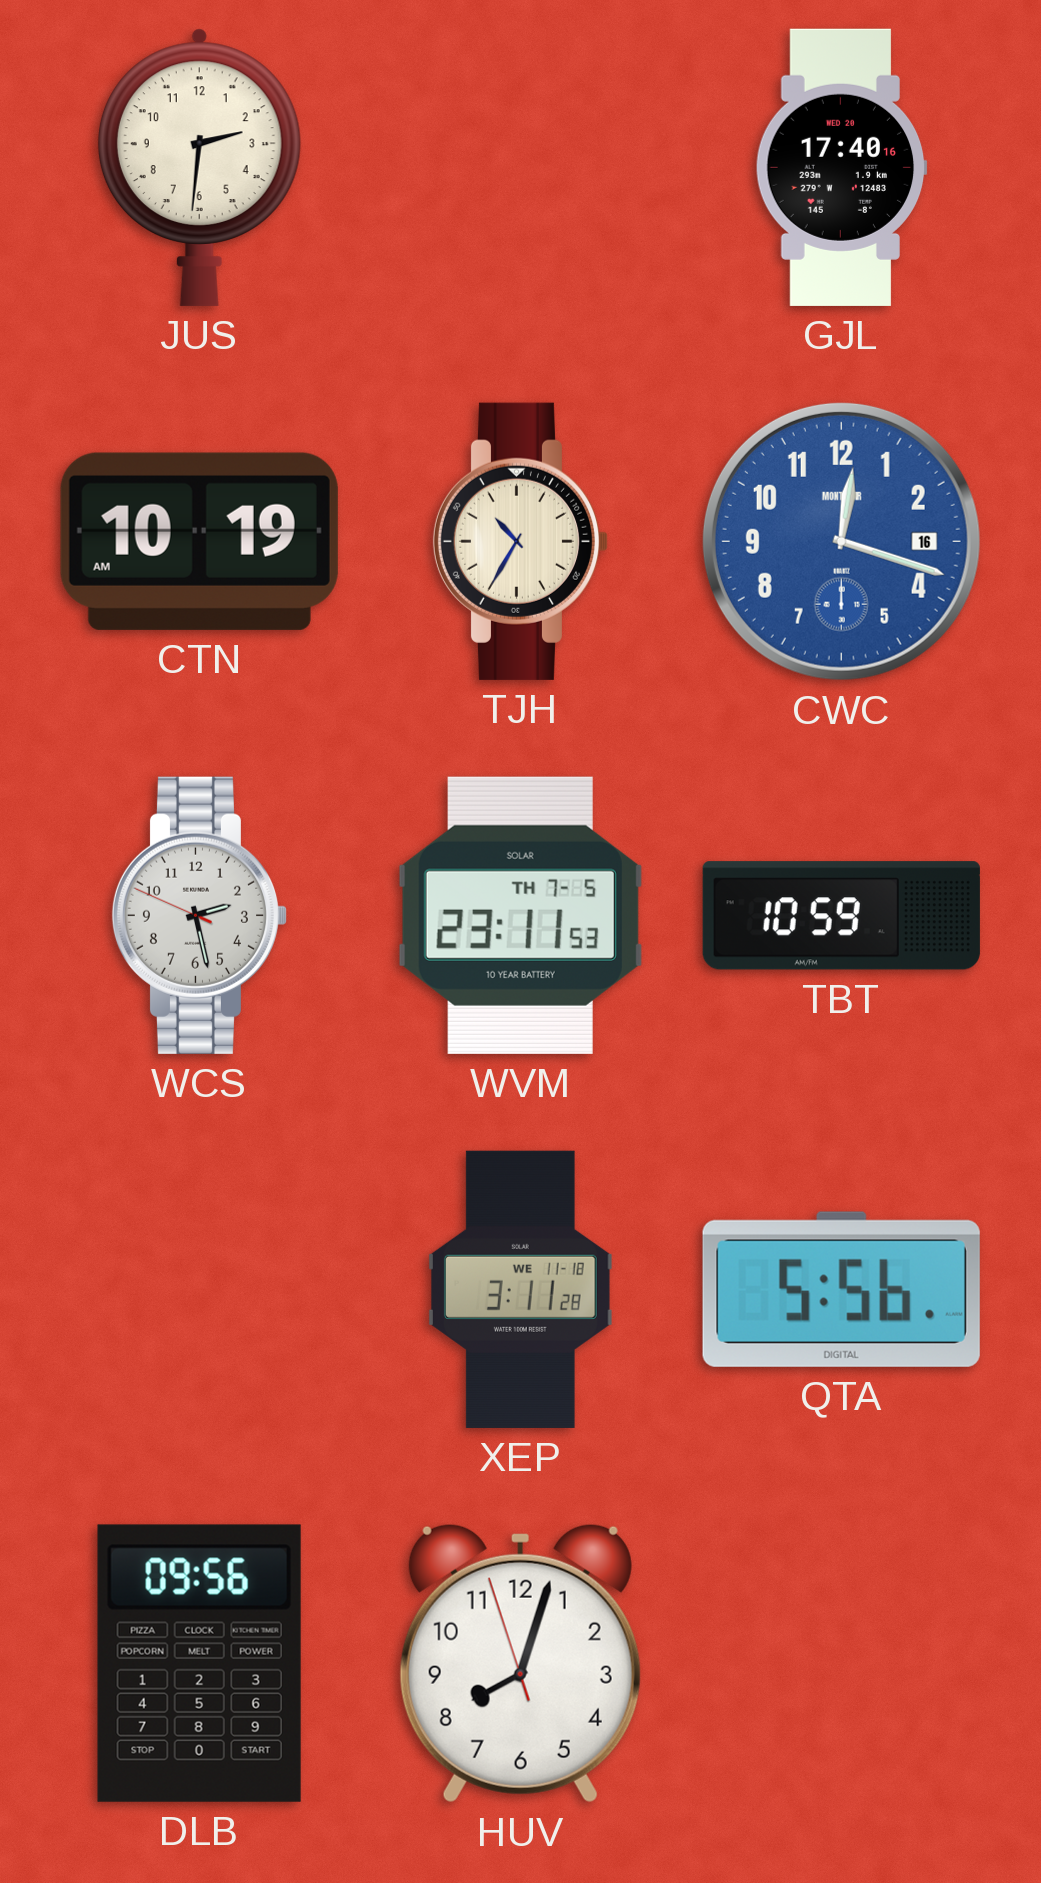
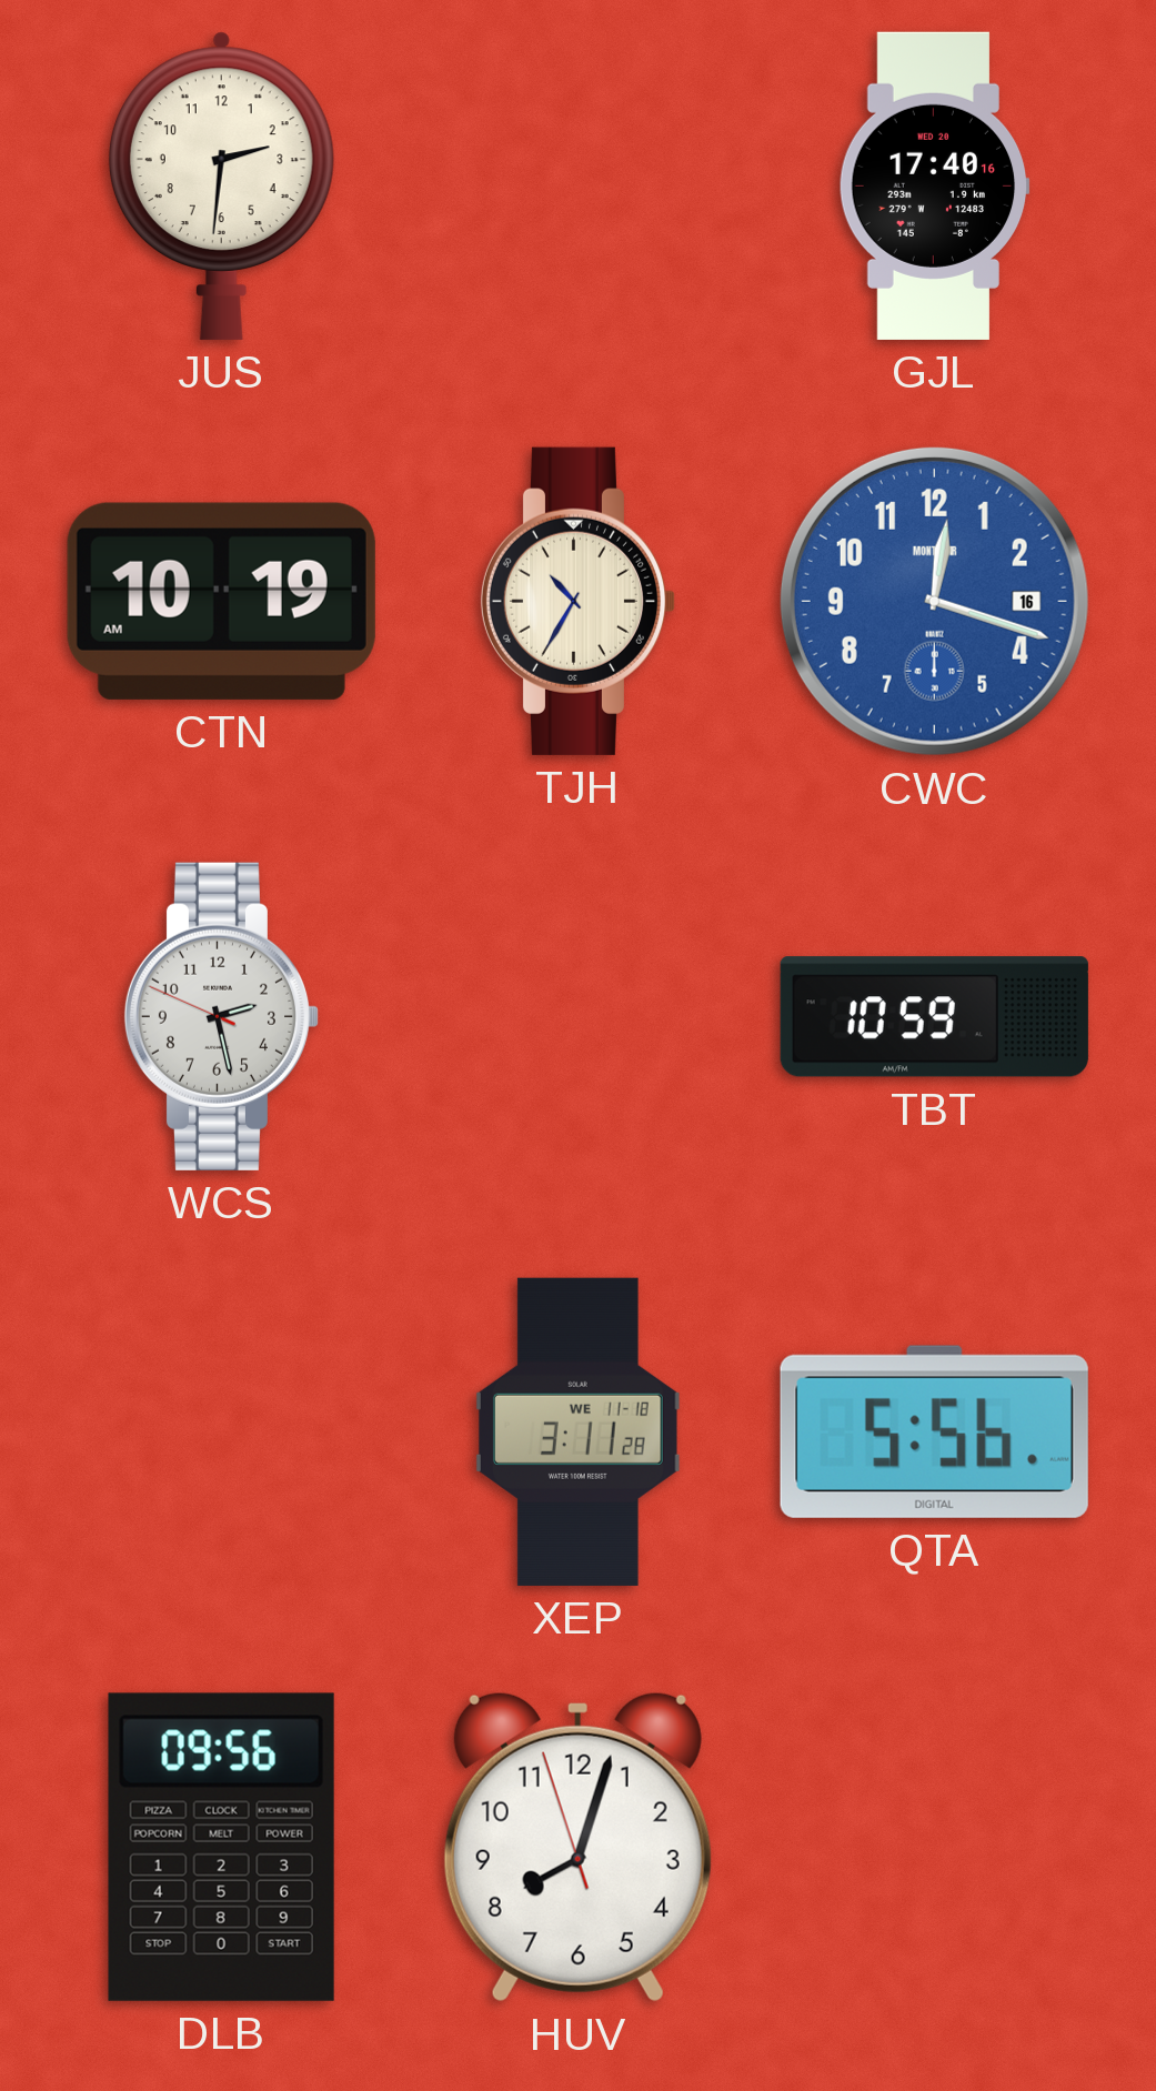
WVM: 23:11 -> none
